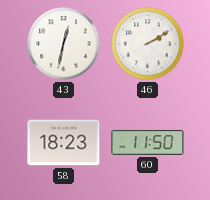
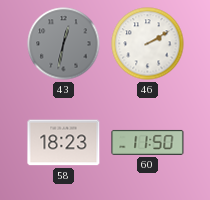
43 dial: white -> grey
